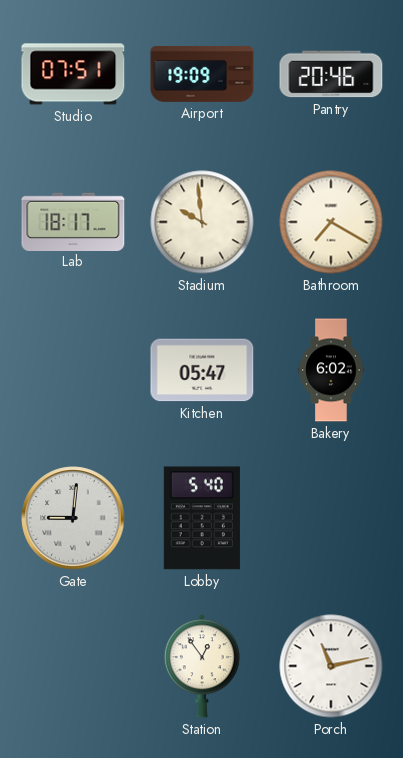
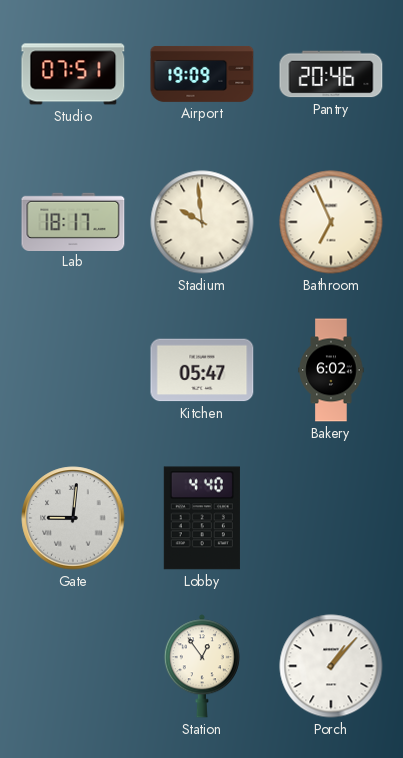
Bathroom: 7:20 -> 6:56
Lobby: 5:40 -> 4:40
Porch: 11:13 -> 1:07
